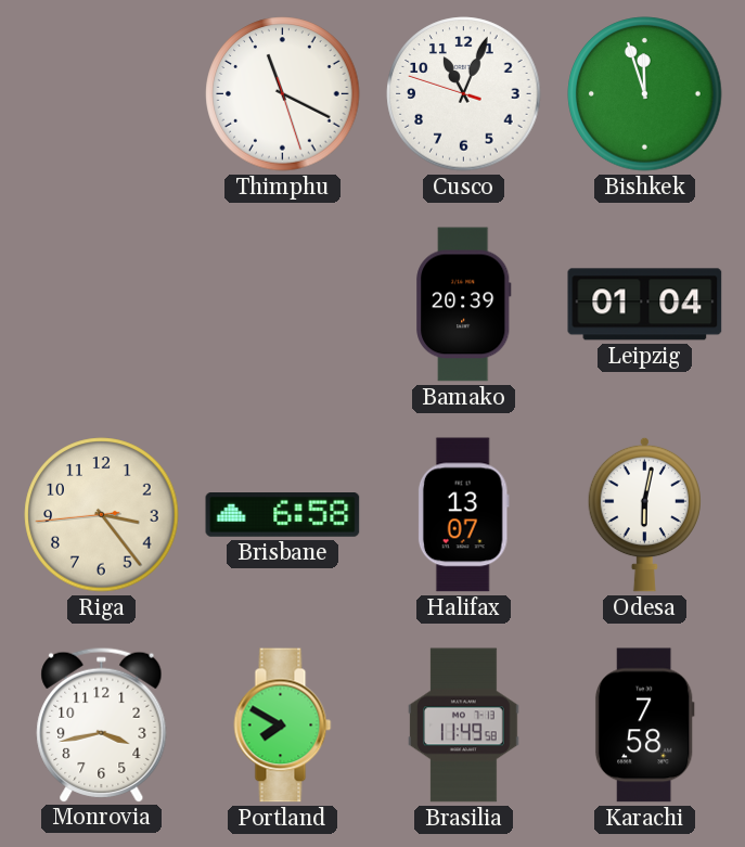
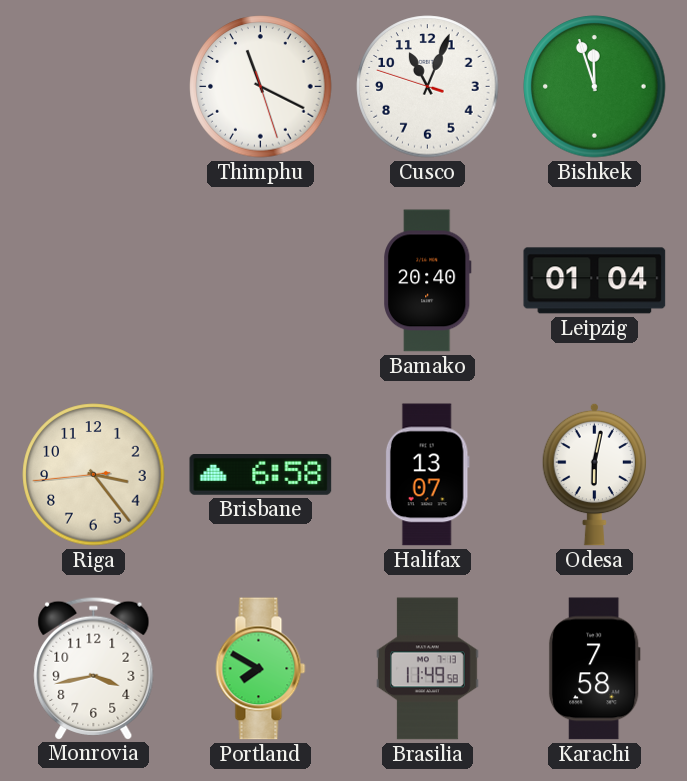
Bamako: 20:39 -> 20:40
